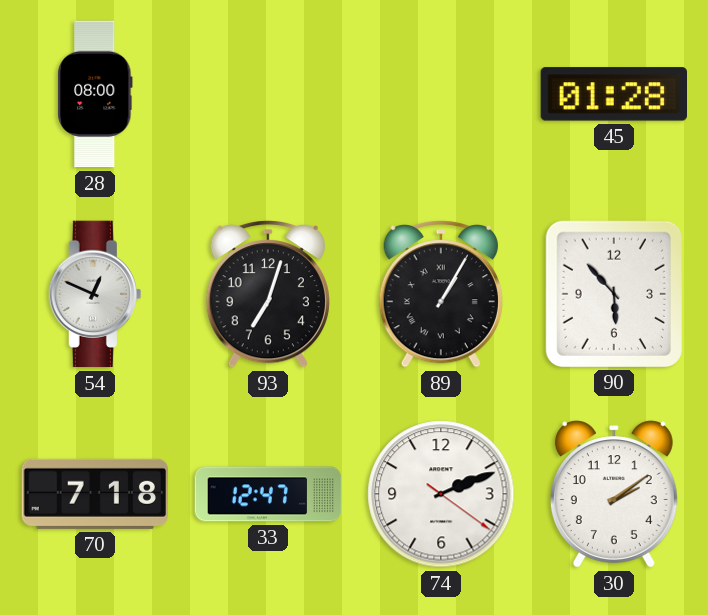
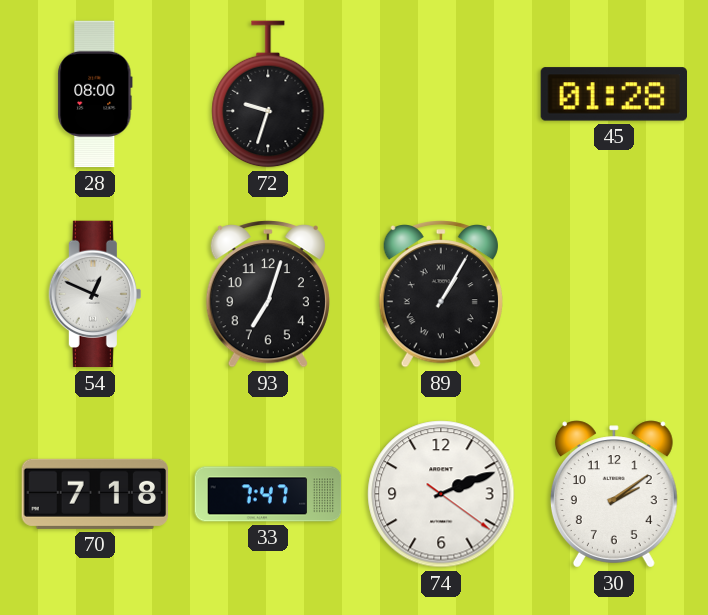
72: none -> 9:33
90: 5:53 -> none
33: 12:47 -> 7:47
